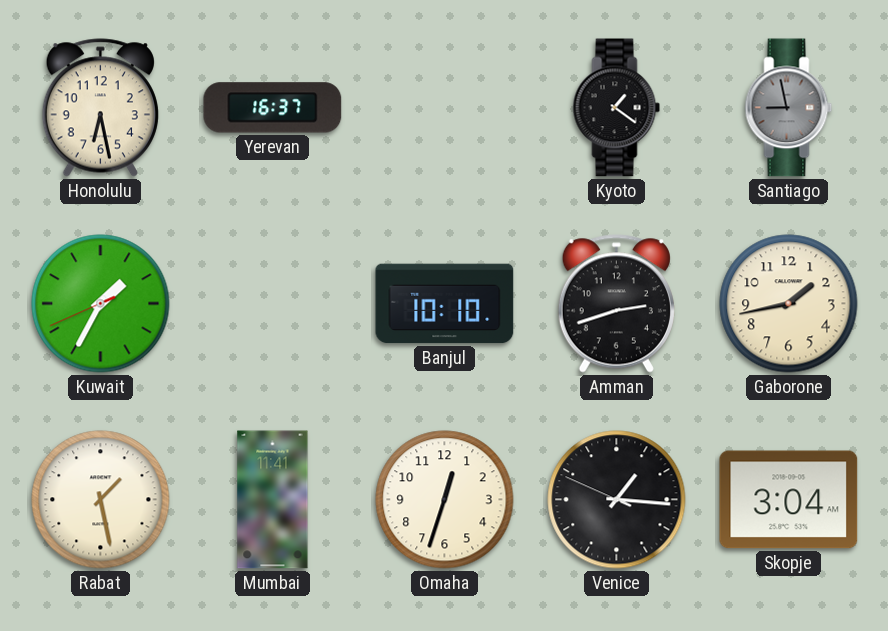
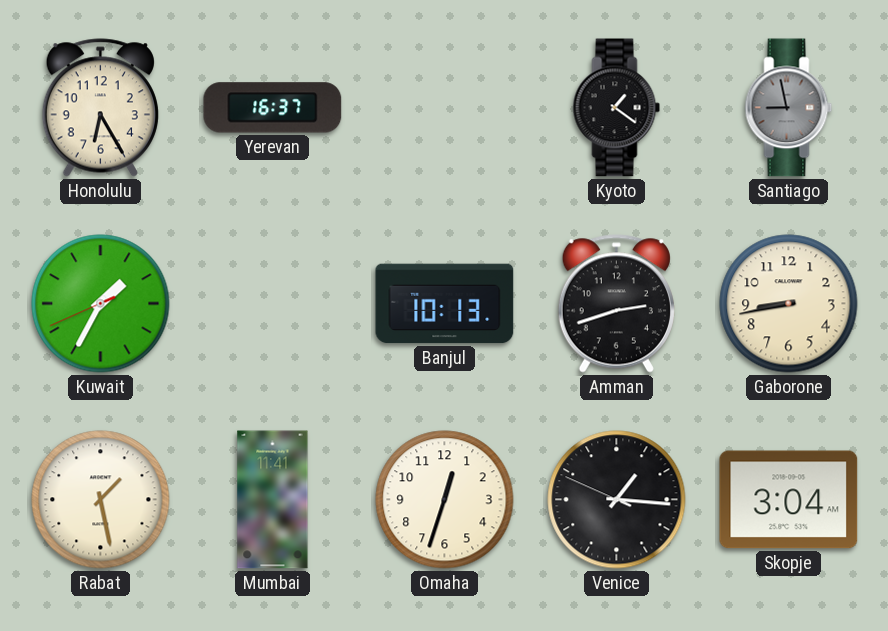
Honolulu: 6:28 -> 6:25
Banjul: 10:10 -> 10:13
Gaborone: 1:43 -> 8:43
